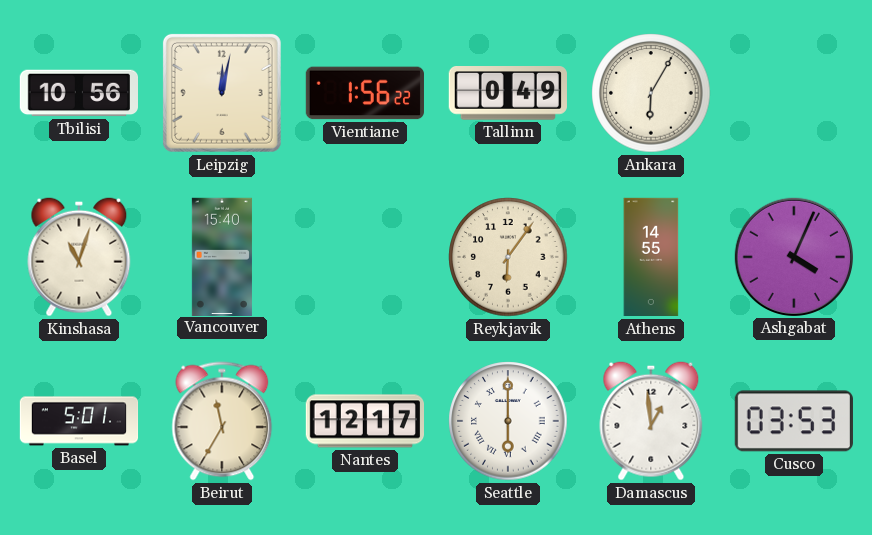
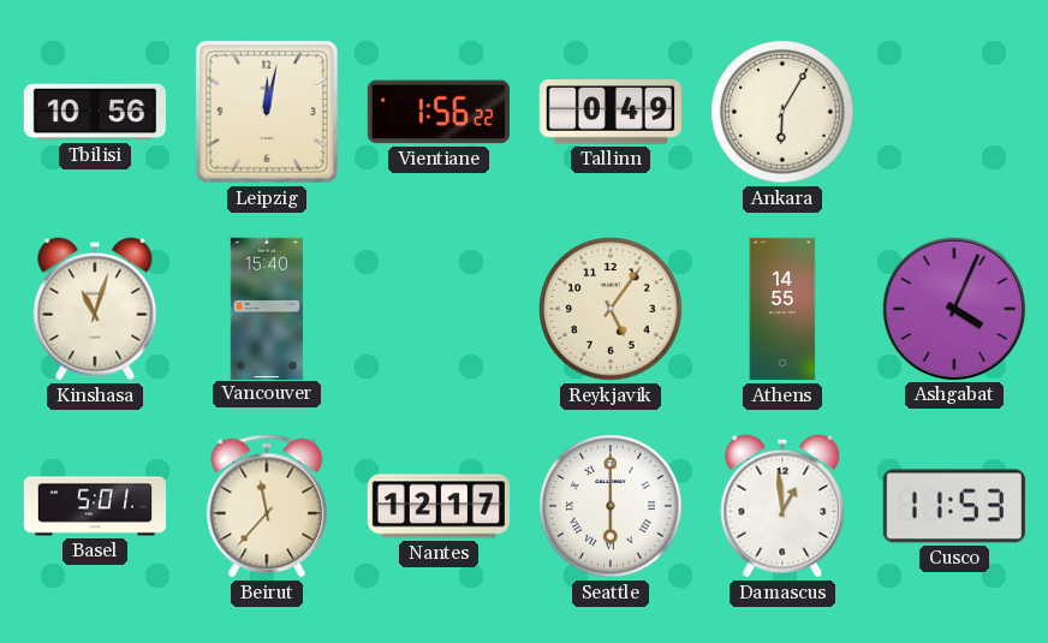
Reykjavik: 6:06 -> 5:06
Beirut: 11:35 -> 11:37
Cusco: 03:53 -> 11:53
